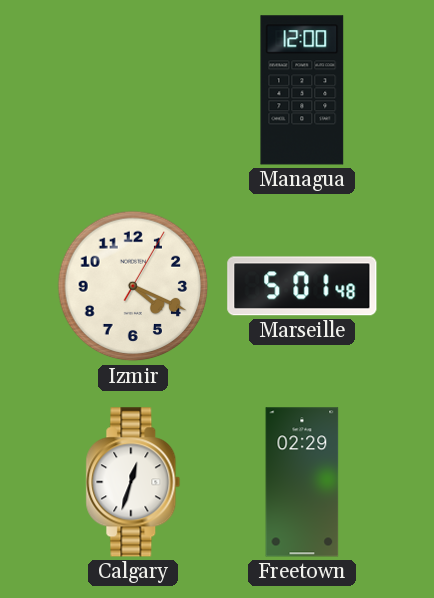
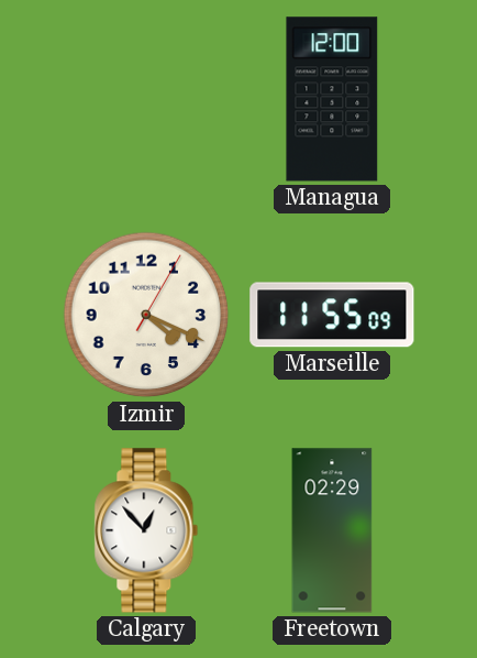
Marseille: 5:01 -> 11:55
Calgary: 12:33 -> 12:53
